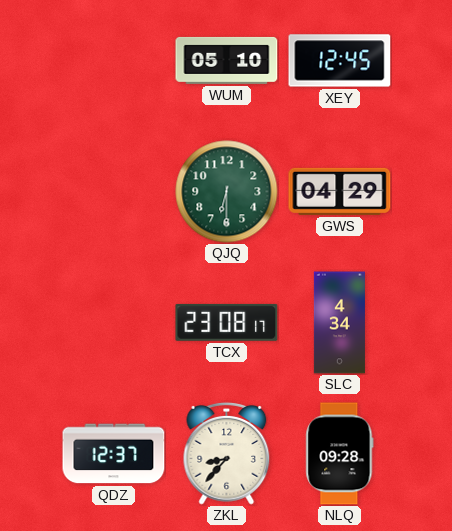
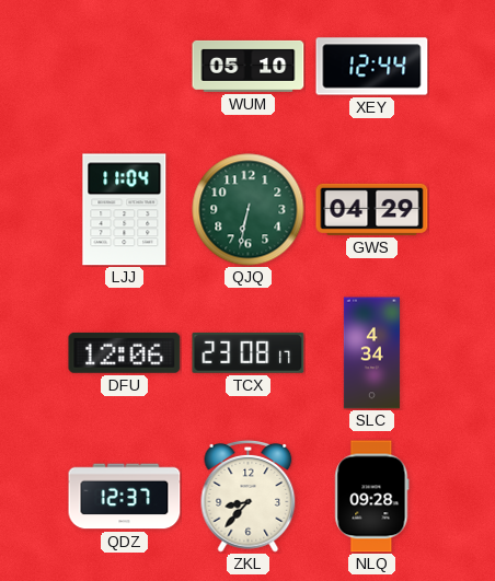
XEY: 12:45 -> 12:44
LJJ: none -> 11:04
QJQ: 6:30 -> 6:32
DFU: none -> 12:06
